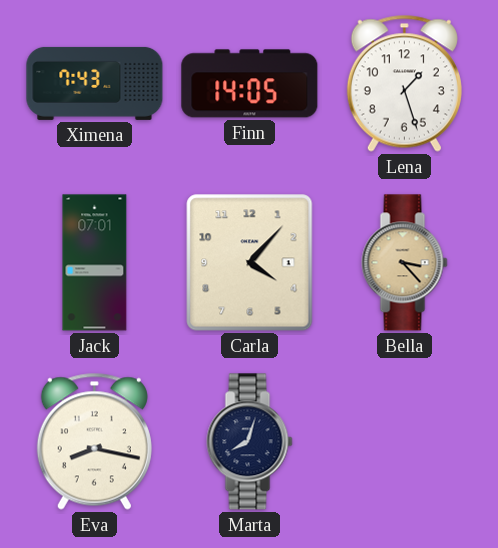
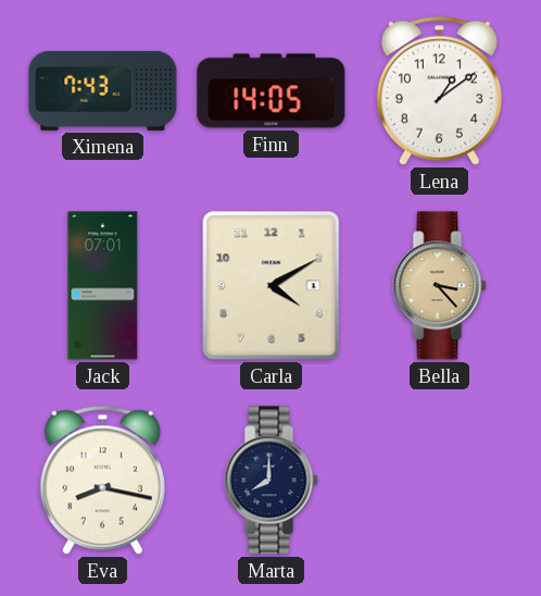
Lena: 1:27 -> 1:09
Carla: 4:07 -> 4:10
Marta: 8:03 -> 8:00
